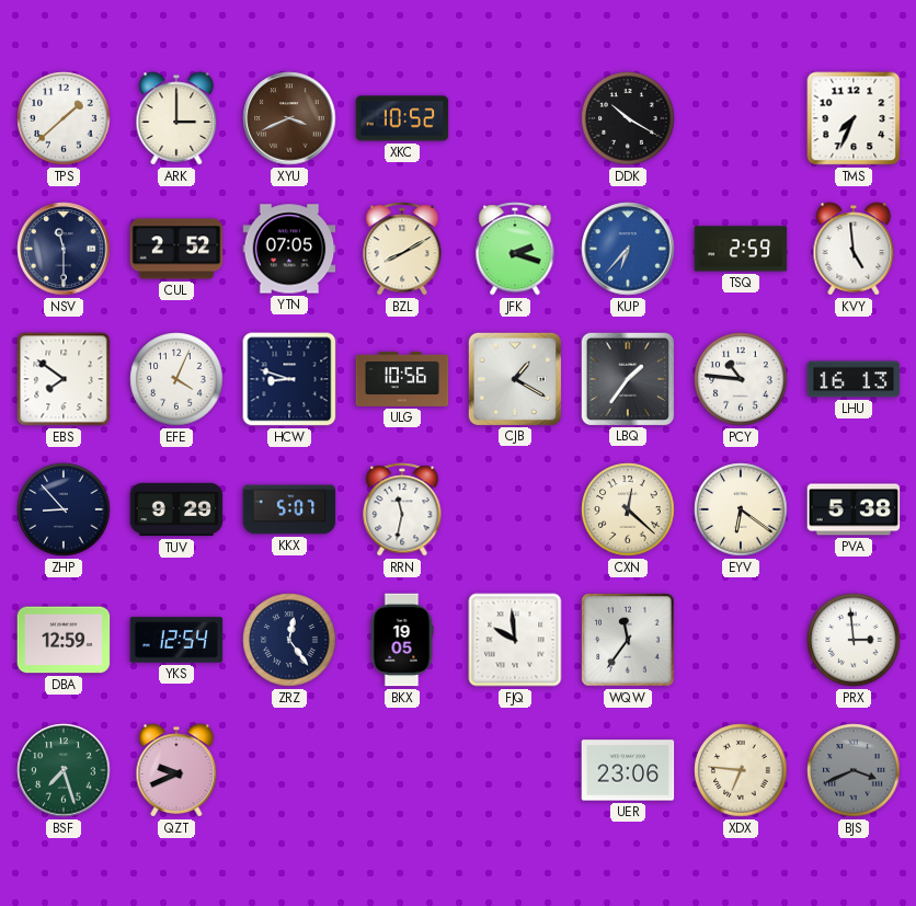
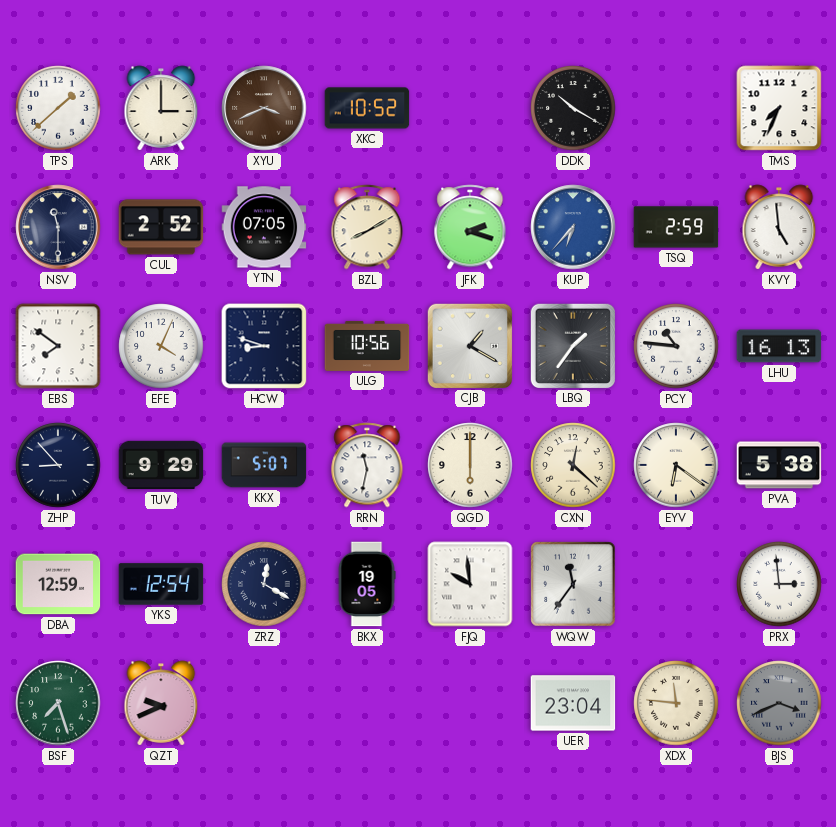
QGD: none -> 6:00
ZRZ: 12:24 -> 12:20
UER: 23:06 -> 23:04
XDX: 6:46 -> 11:46
